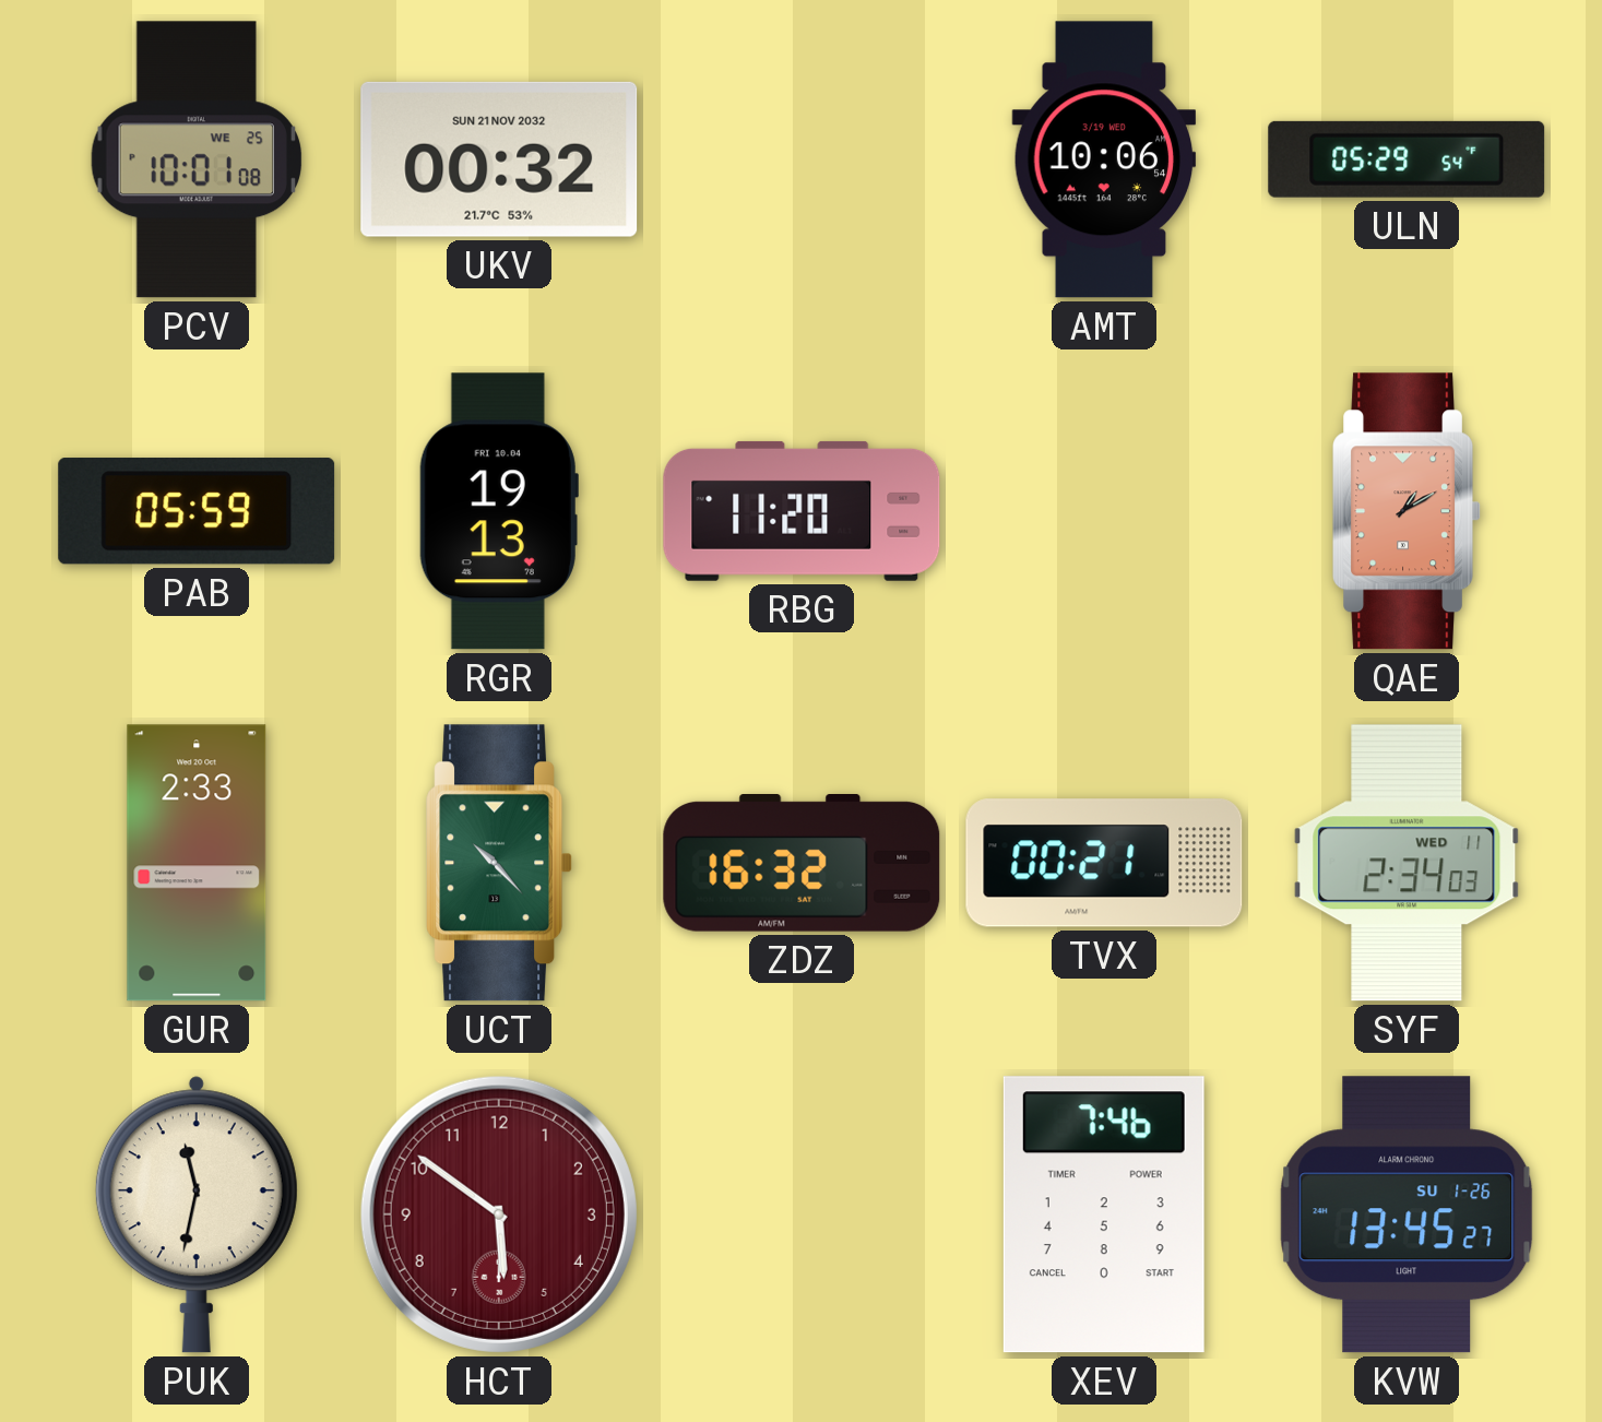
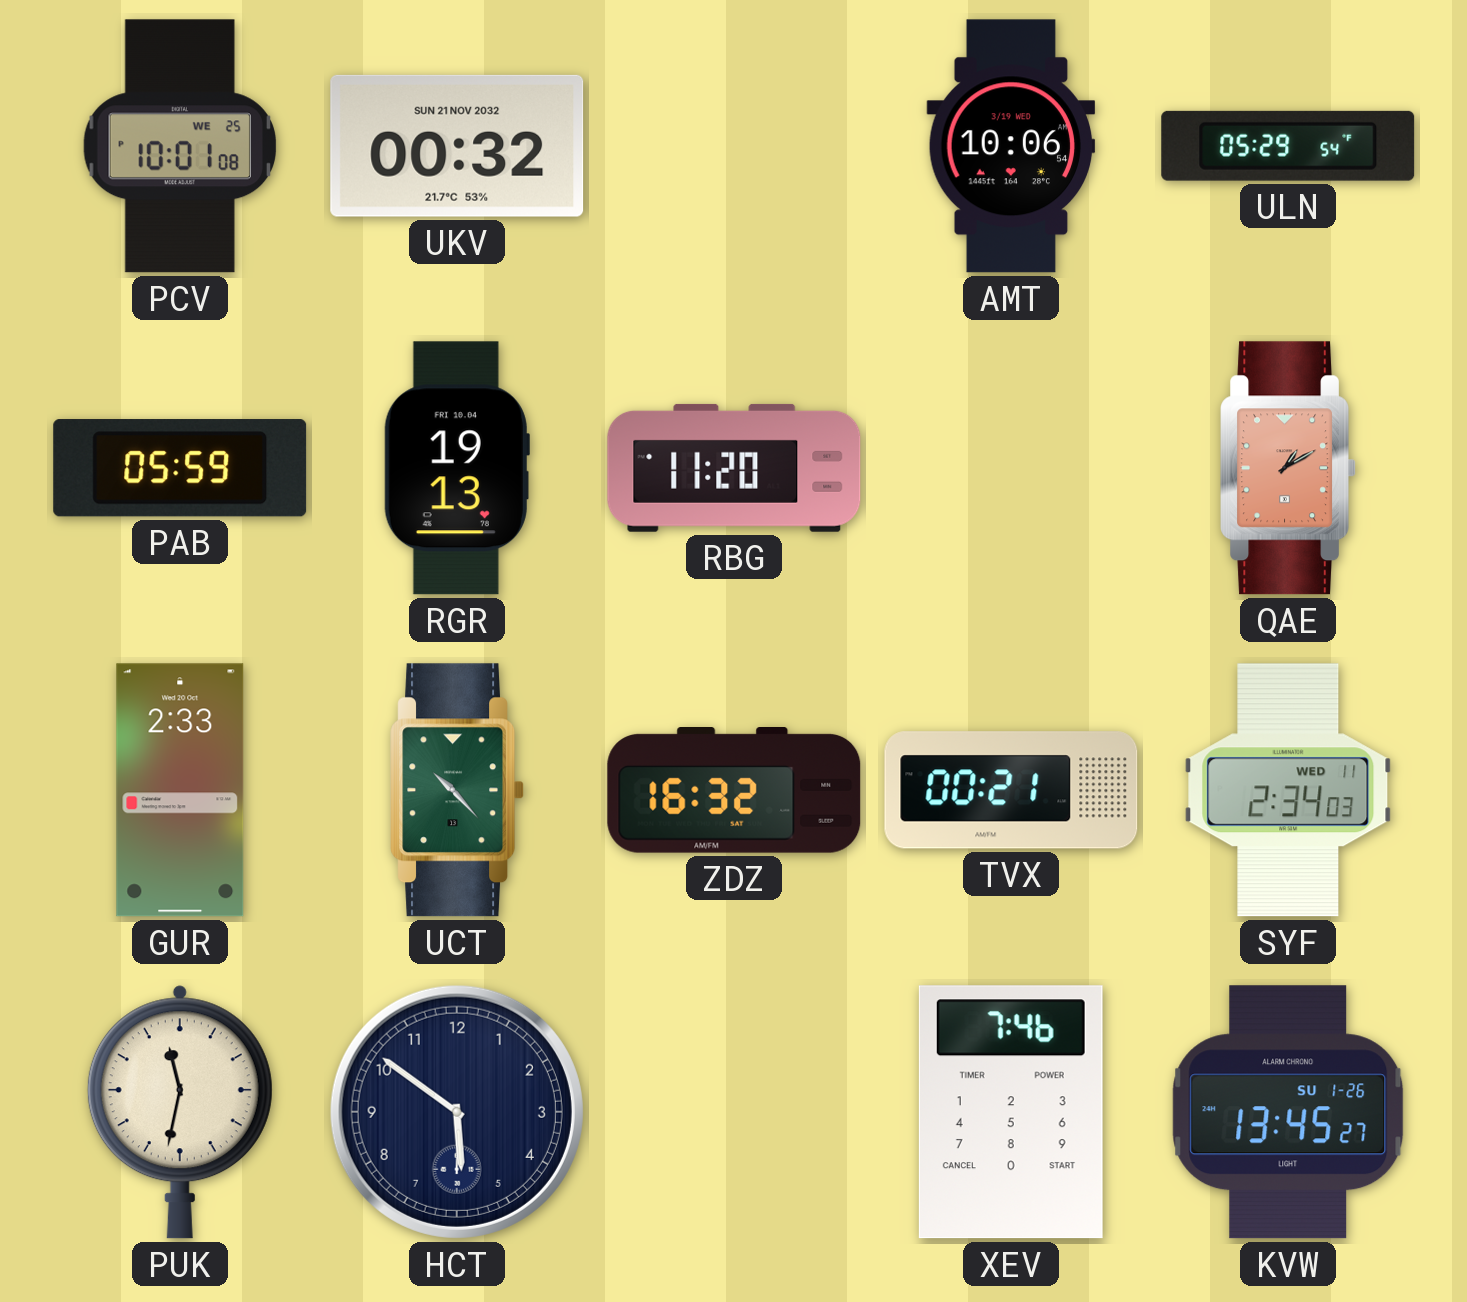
HCT dial: burgundy -> navy
